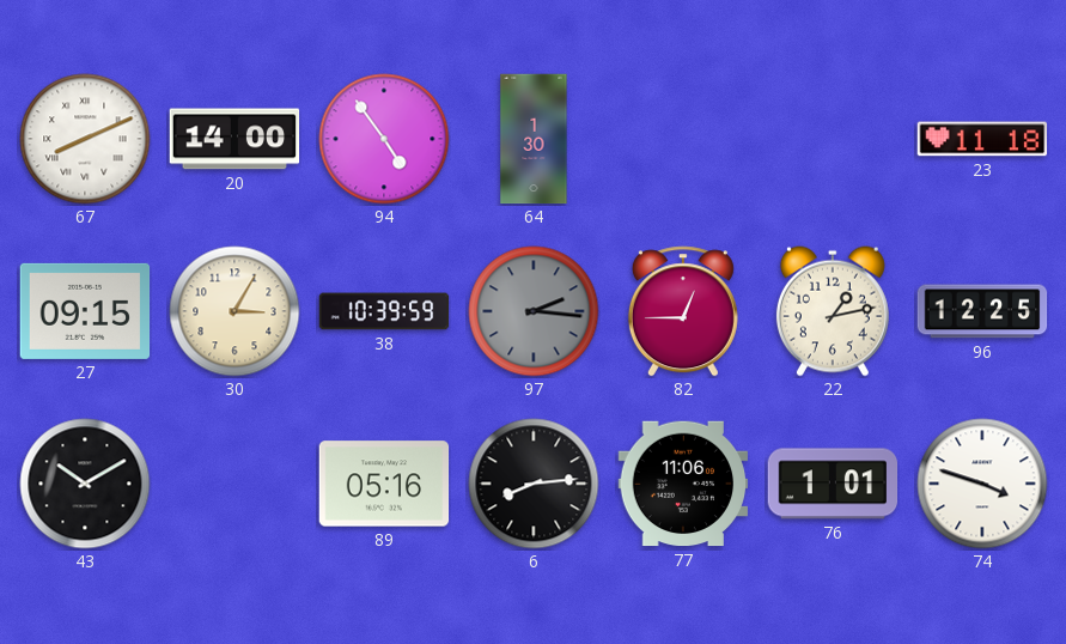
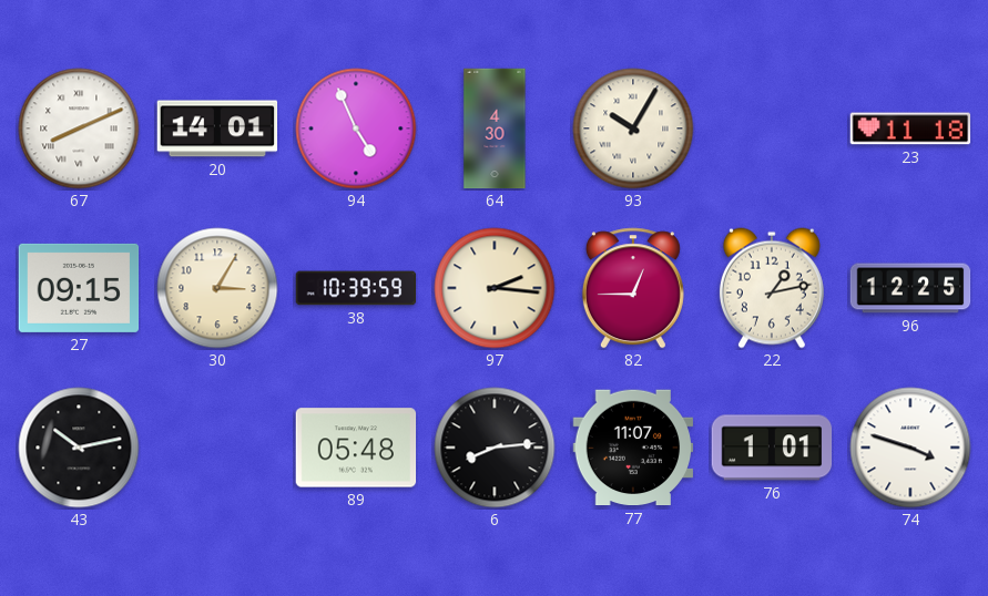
20: 14:00 -> 14:01
94: 4:54 -> 4:56
64: 1:30 -> 4:30
93: none -> 10:05
97 dial: grey -> cream
43: 10:10 -> 10:13
89: 05:16 -> 05:48
77: 11:06 -> 11:07
